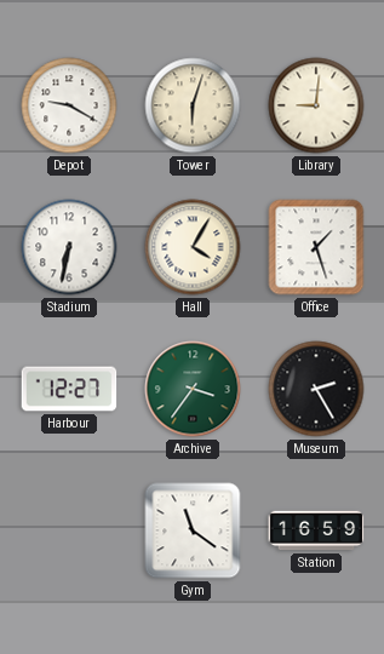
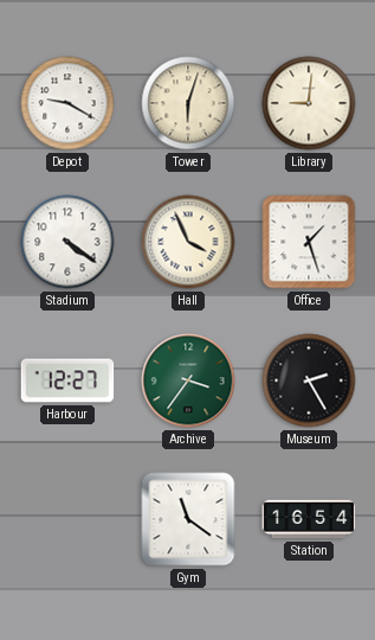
Stadium: 6:32 -> 4:21
Hall: 4:05 -> 3:56
Station: 16:59 -> 16:54
